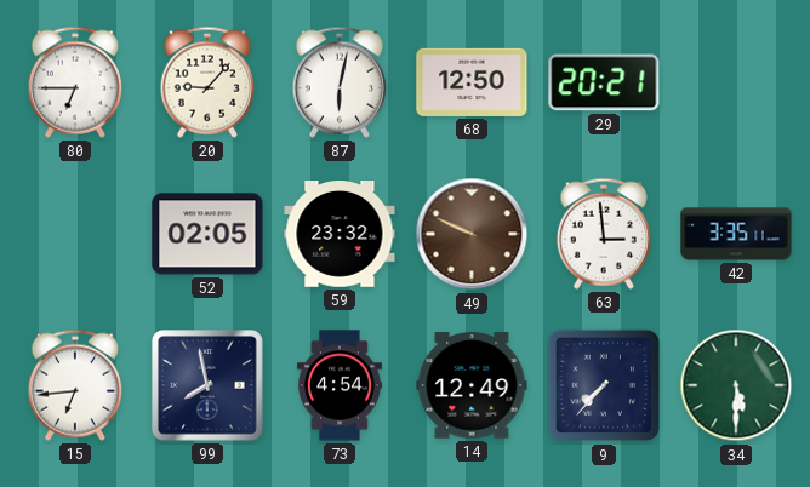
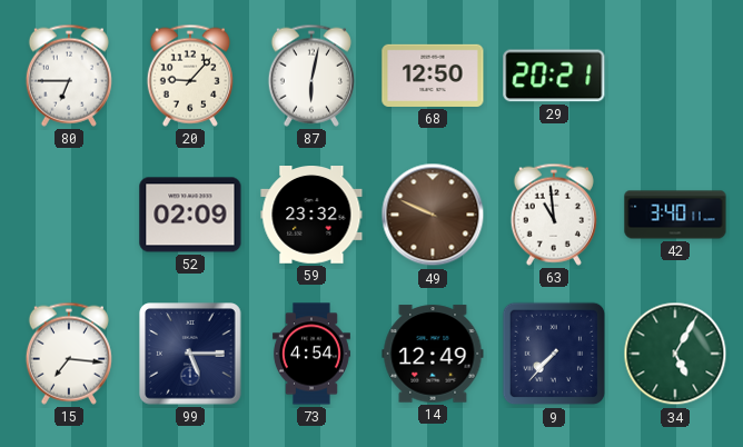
52: 02:05 -> 02:09
63: 2:59 -> 10:59
42: 3:35 -> 3:40
15: 6:44 -> 7:16
99: 7:58 -> 5:15
34: 5:30 -> 5:05
